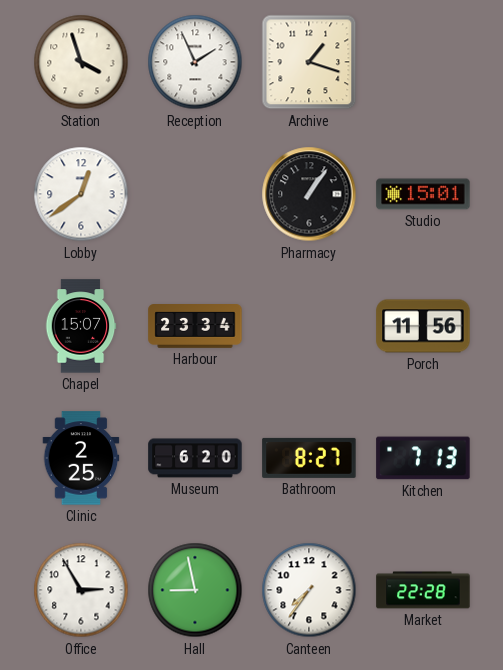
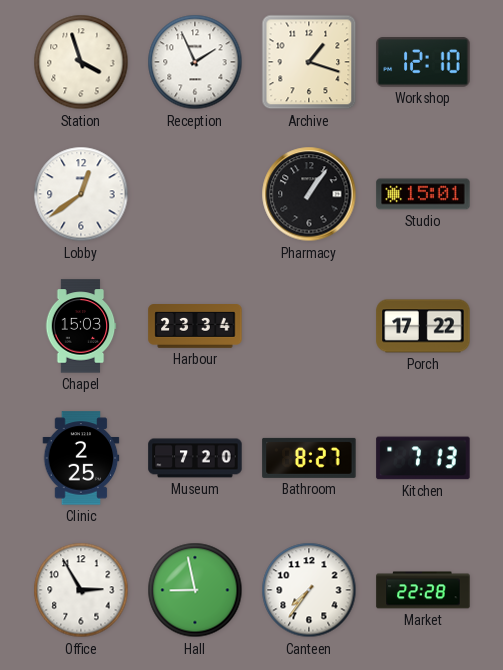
Workshop: none -> 12:10
Chapel: 15:07 -> 15:03
Porch: 11:56 -> 17:22
Museum: 6:20 -> 7:20
